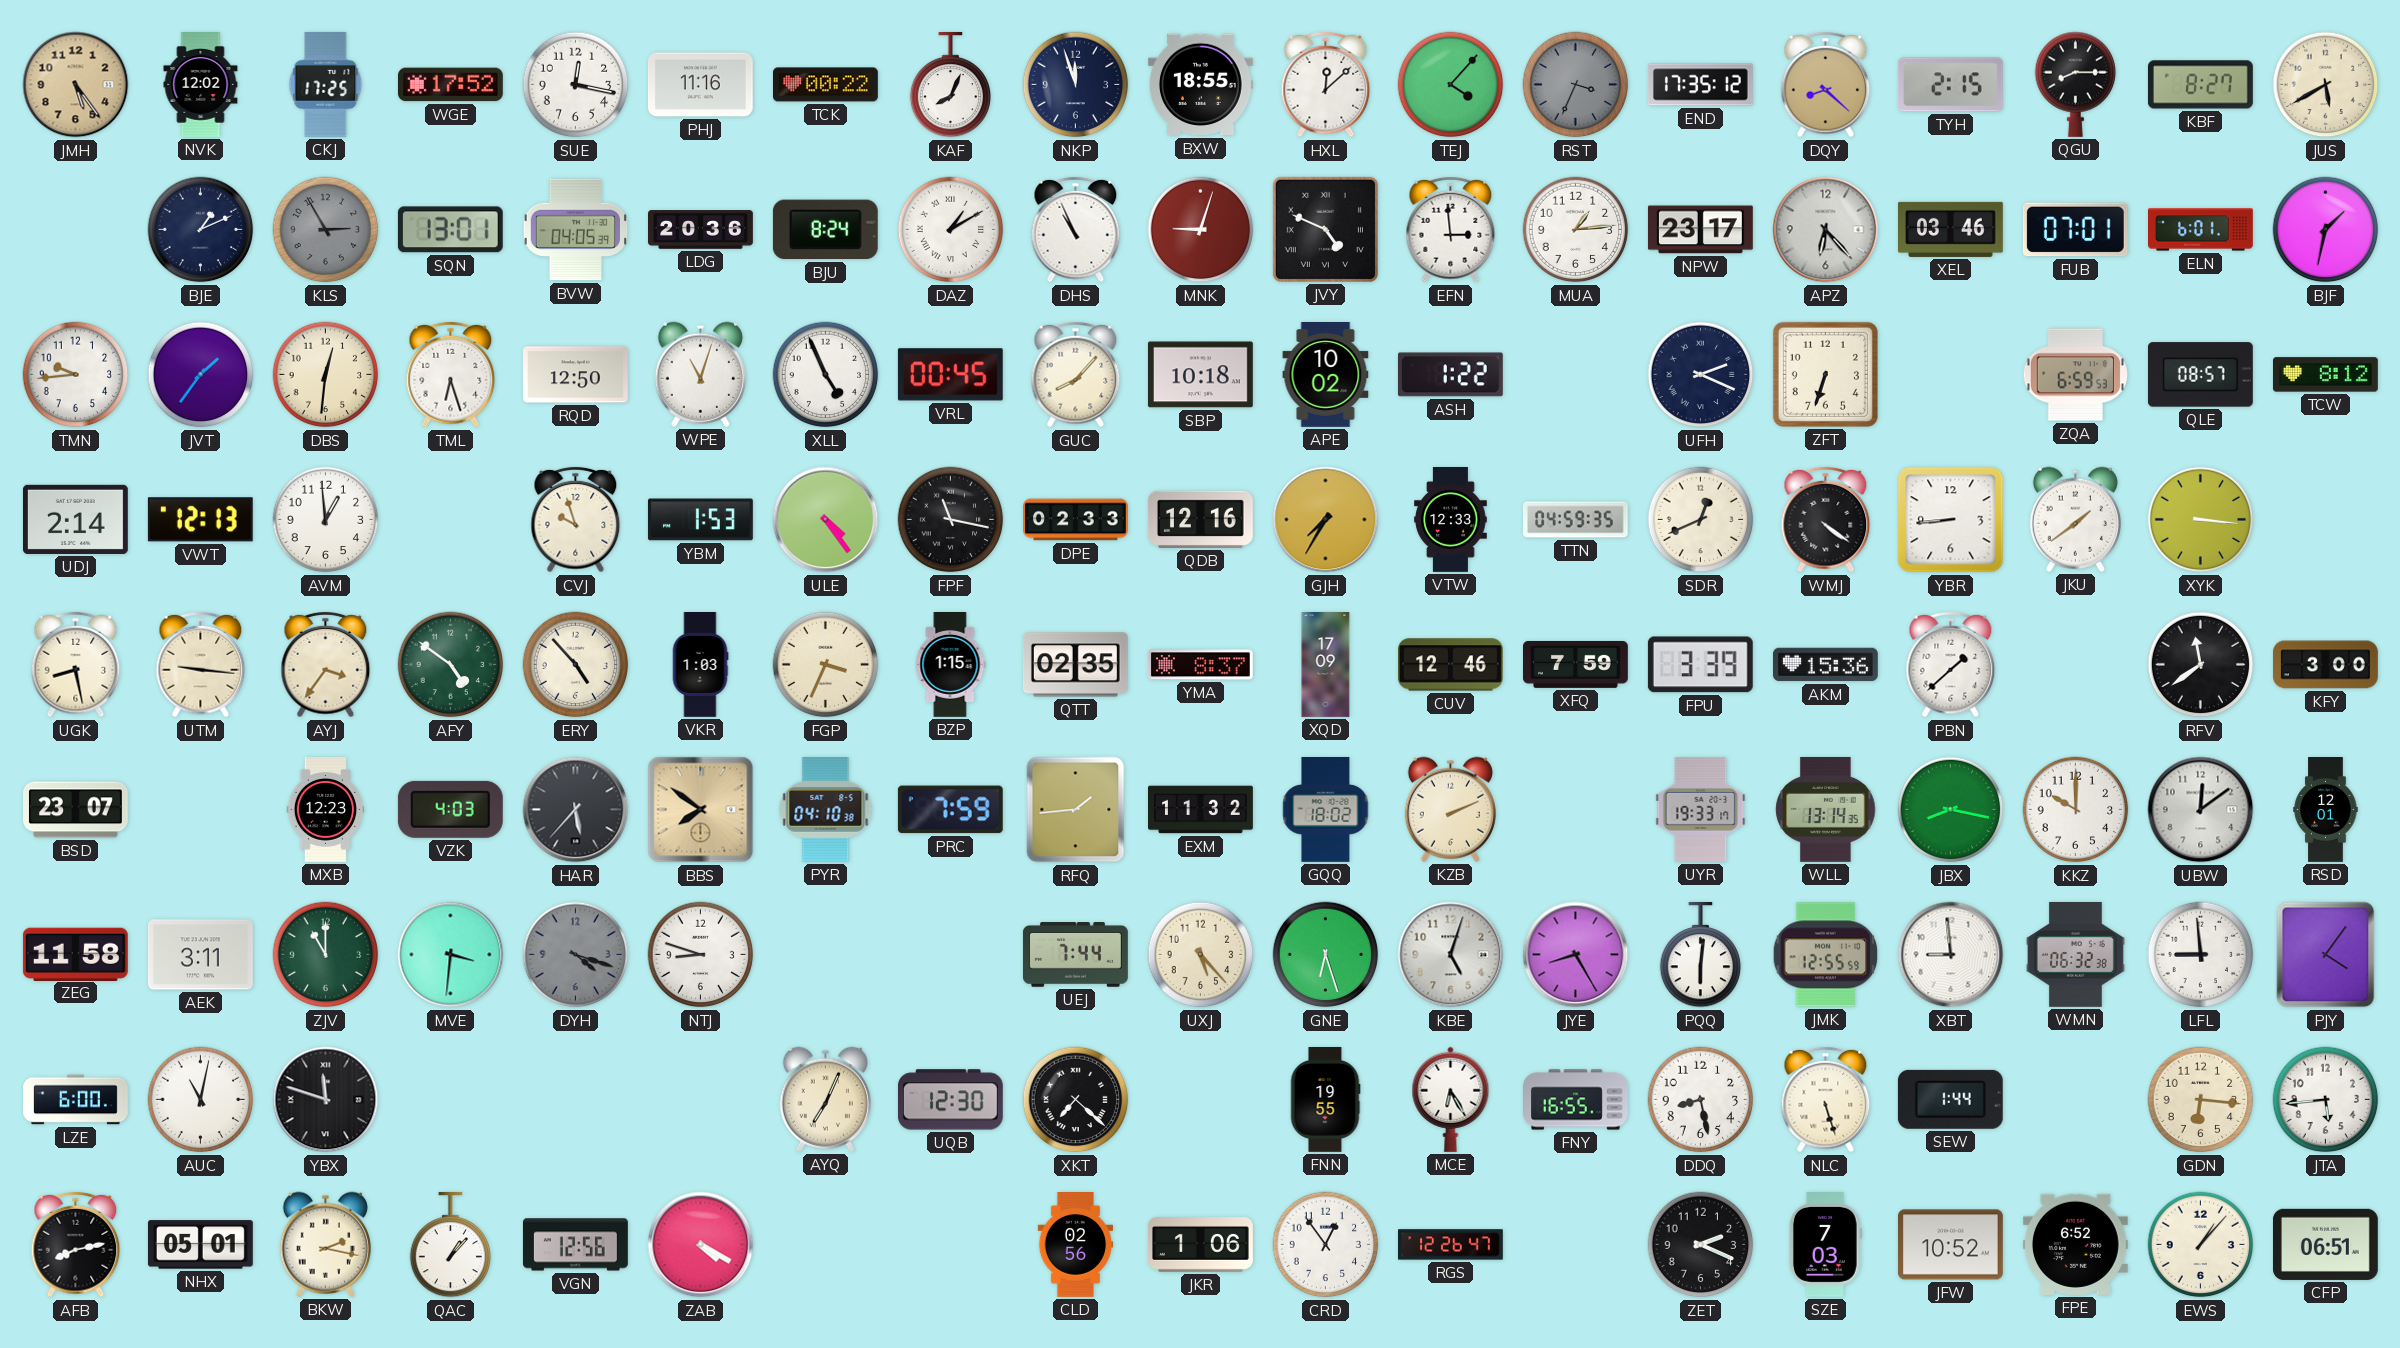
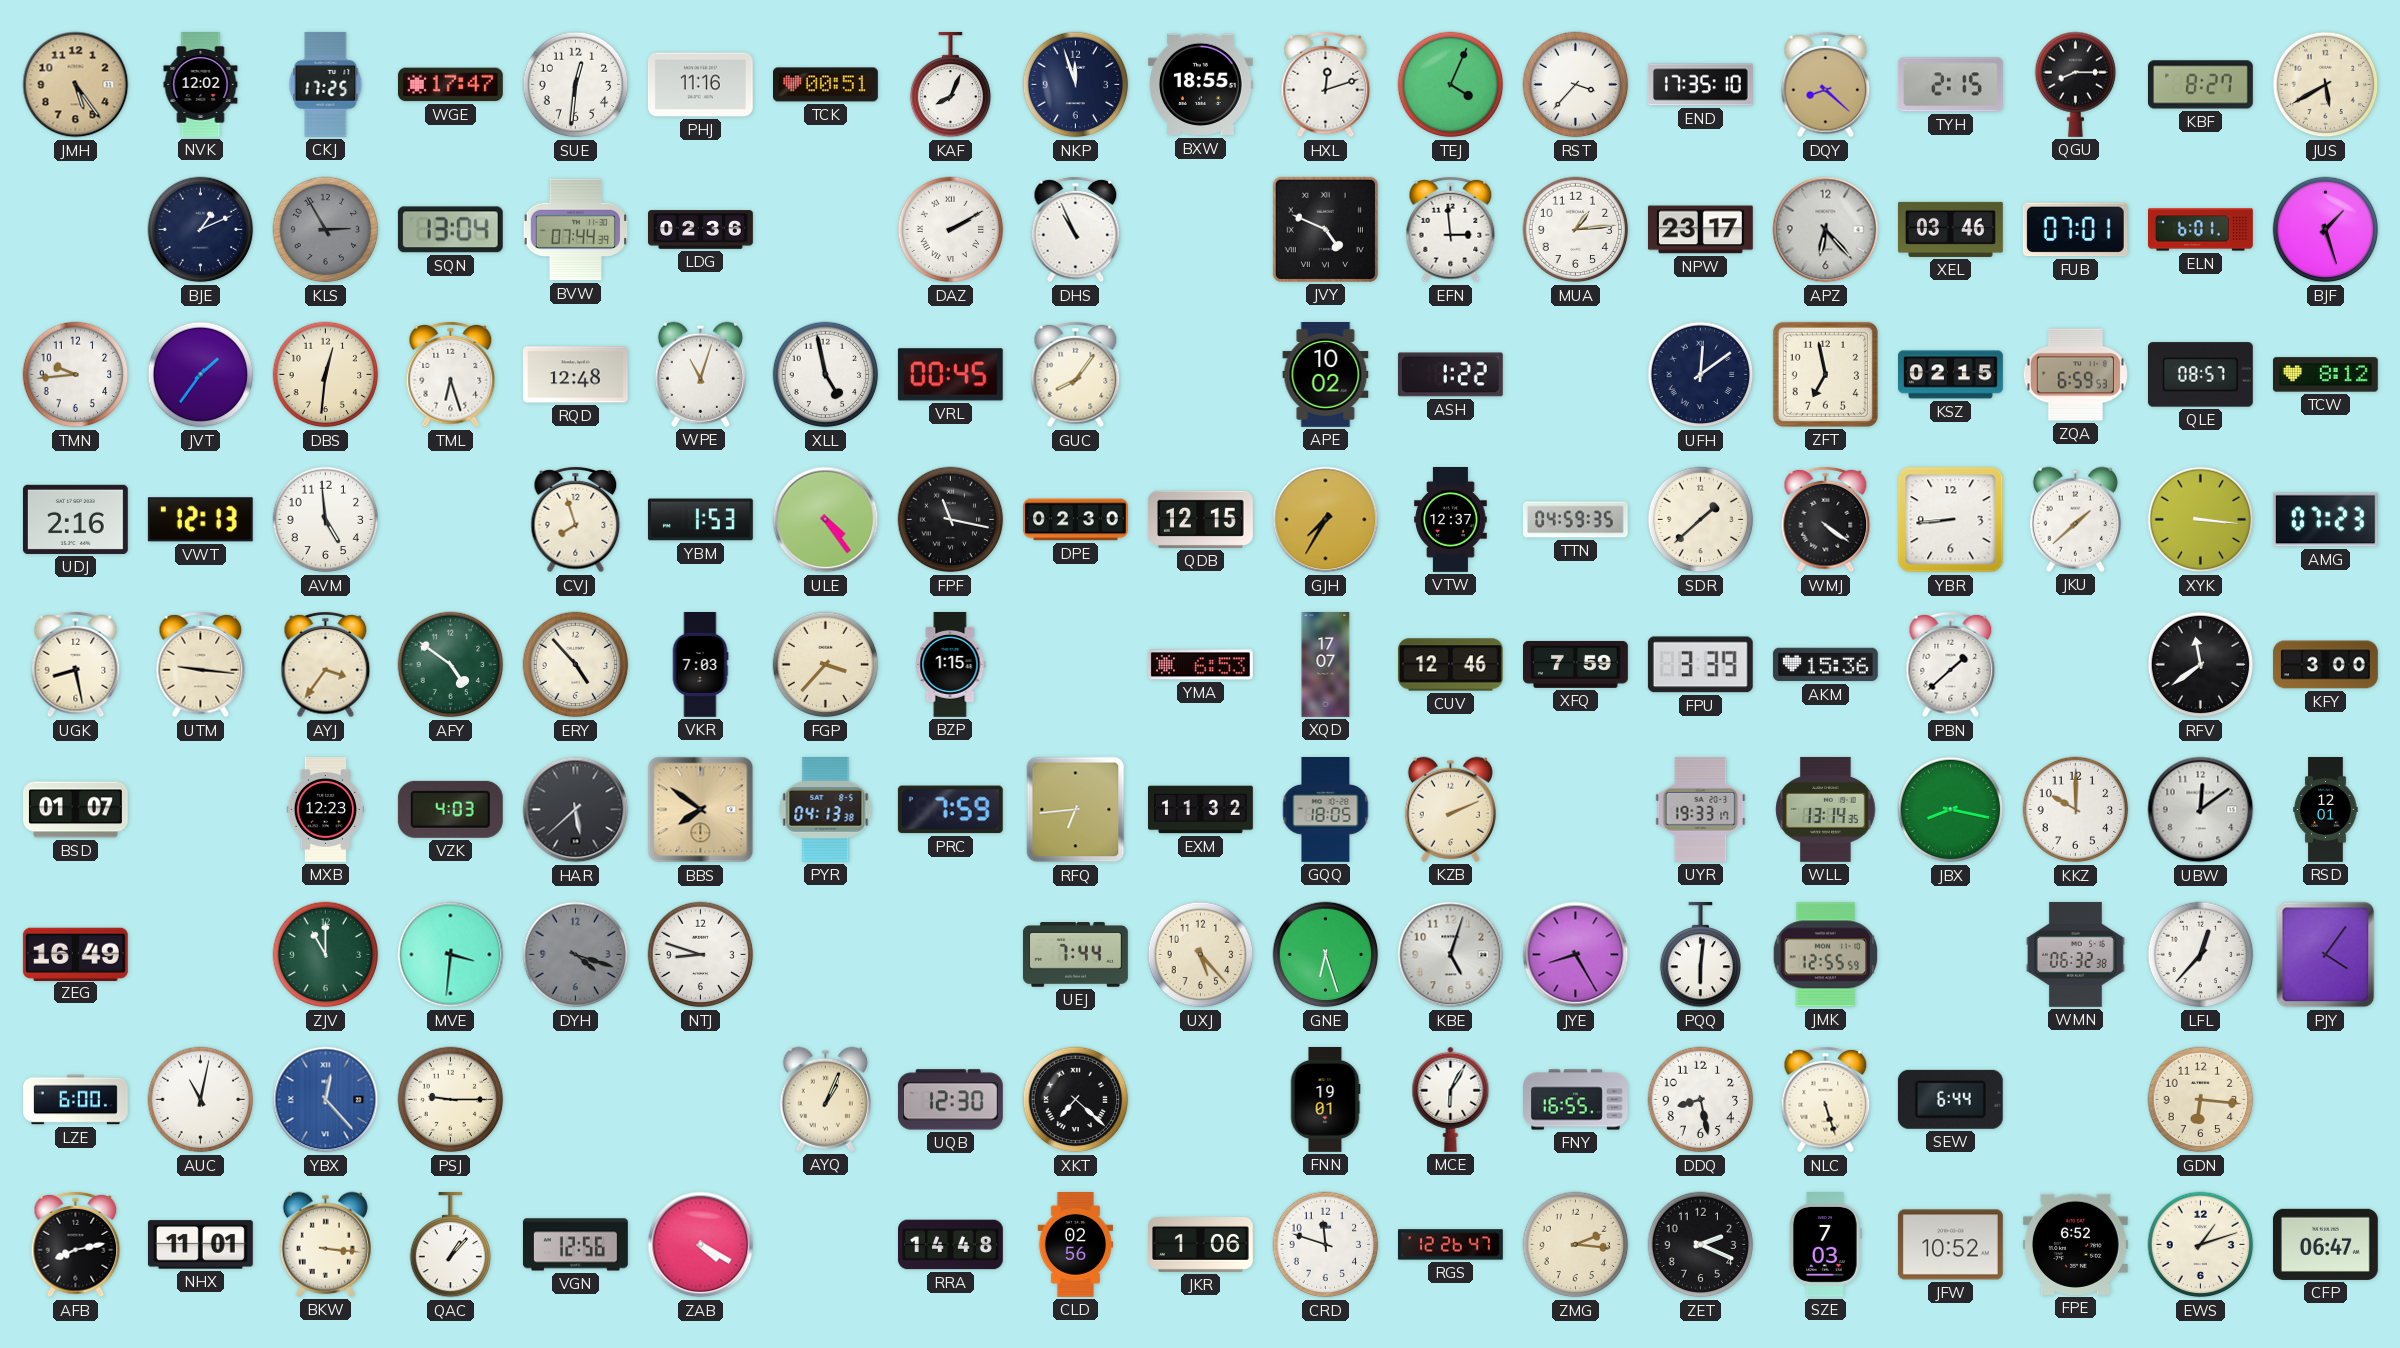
WGE: 17:52 -> 17:47
SUE: 12:17 -> 12:31
TCK: 00:22 -> 00:51
HXL: 12:08 -> 12:12
TEJ: 4:07 -> 4:04
RST: 3:34 -> 3:37
RST dial: grey -> white
END: 17:35:12 -> 17:35:10
SQN: 13:01 -> 13:04
BVW: 04:05 -> 07:44
LDG: 20:36 -> 02:36
BJU: 8:24 -> none
DAZ: 1:10 -> 2:10
MNK: 9:03 -> none
BJF: 1:32 -> 1:27
RQD: 12:50 -> 12:48
XLL: 4:56 -> 4:58
GUC: 8:07 -> 8:06
SBP: 10:18 -> none
UFH: 2:19 -> 12:09
ZFT: 6:33 -> 6:58
KSZ: none -> 02:15
UDJ: 2:14 -> 2:16
AVM: 12:59 -> 4:59
CVJ: 9:57 -> 7:57
DPE: 02:33 -> 02:30
QDB: 12:16 -> 12:15
VTW: 12:33 -> 12:37
SDR: 12:41 -> 1:38
JKU: 1:39 -> 1:38
AMG: none -> 07:23
VKR: 1:03 -> 7:03
FGP: 3:34 -> 3:37
QTT: 02:35 -> none
YMA: 8:37 -> 6:53
XQD: 17:09 -> 17:07
BSD: 23:07 -> 01:07
HAR: 5:37 -> 5:38
PYR: 04:10 -> 04:13
RFQ: 1:44 -> 6:44
GQQ: 18:02 -> 18:05
ZEG: 11:58 -> 16:49
AEK: 3:11 -> none
XBT: 8:59 -> none
LFL: 8:59 -> 12:37
YBX: 11:48 -> 12:23
YBX dial: black -> blue
PSJ: none -> 9:15
AYQ: 7:04 -> 1:04
FNN: 19:55 -> 19:01
MCE: 6:25 -> 6:05
SEW: 1:44 -> 6:44
JTA: 5:44 -> none
NHX: 05:01 -> 11:01
BKW: 2:17 -> 3:16
RRA: none -> 14:48
CRD: 12:54 -> 11:48
ZMG: none -> 2:16
EWS: 1:07 -> 1:12
CFP: 06:51 -> 06:47
